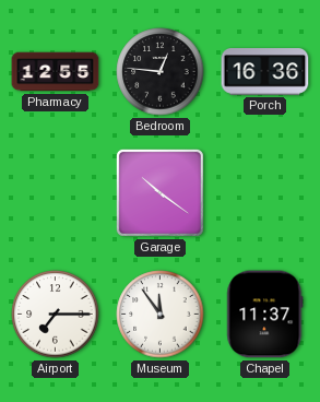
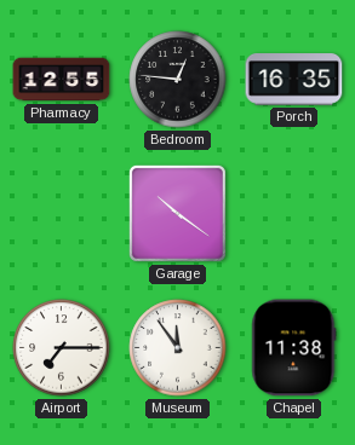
Porch: 16:36 -> 16:35
Chapel: 11:37 -> 11:38
